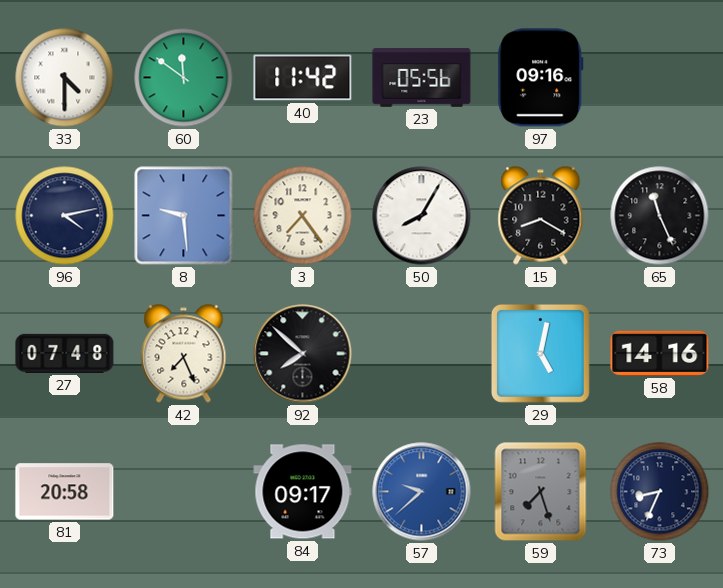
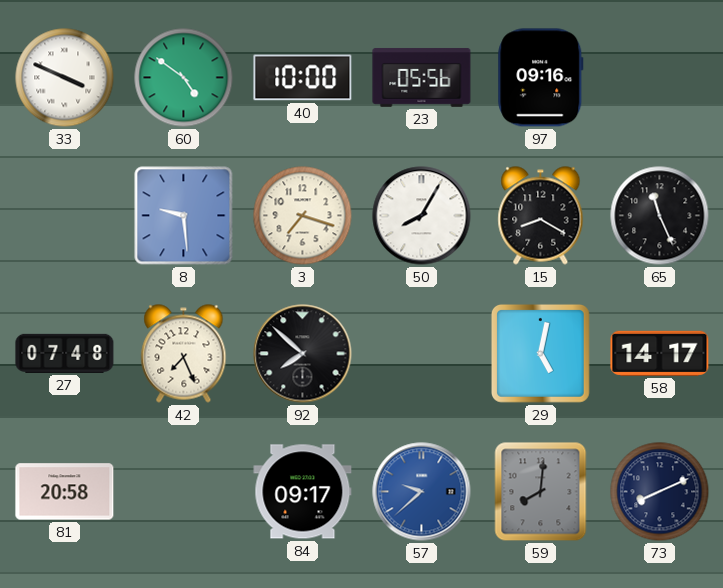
33: 4:30 -> 3:49
60: 11:51 -> 4:51
40: 11:42 -> 10:00
96: 4:13 -> none
3: 7:24 -> 7:18
58: 14:16 -> 14:17
59: 7:27 -> 8:01
73: 8:34 -> 8:11
